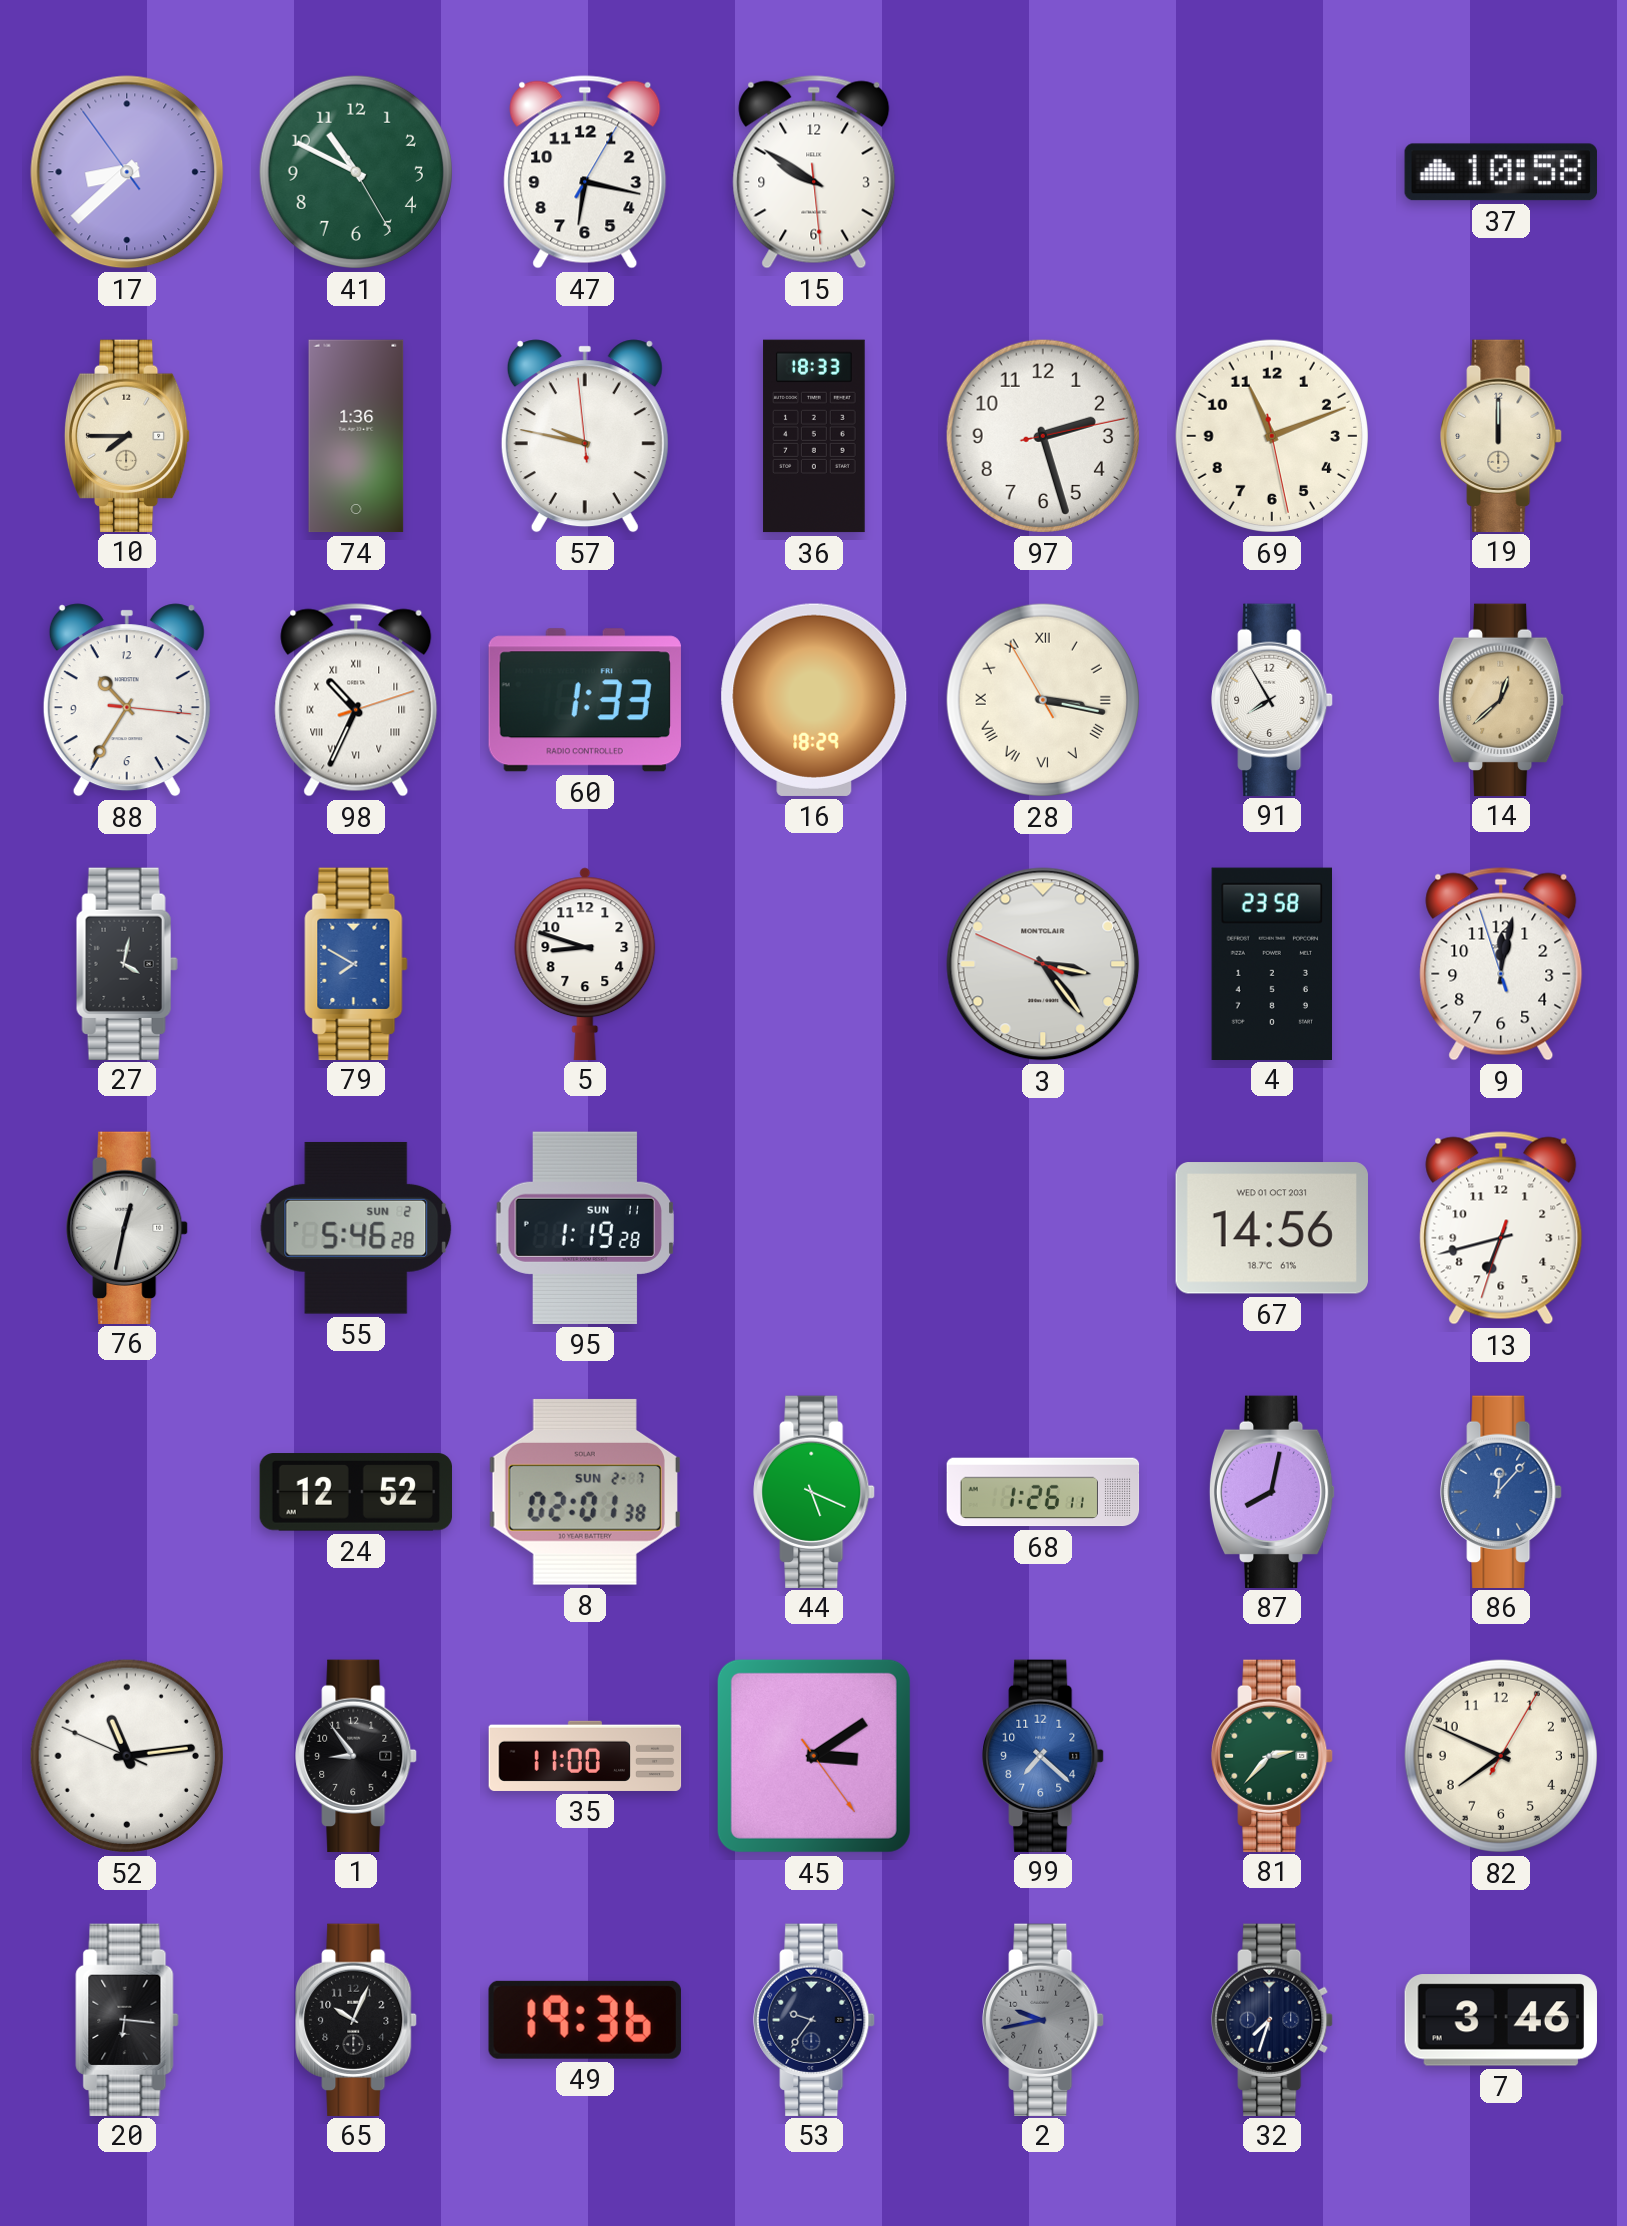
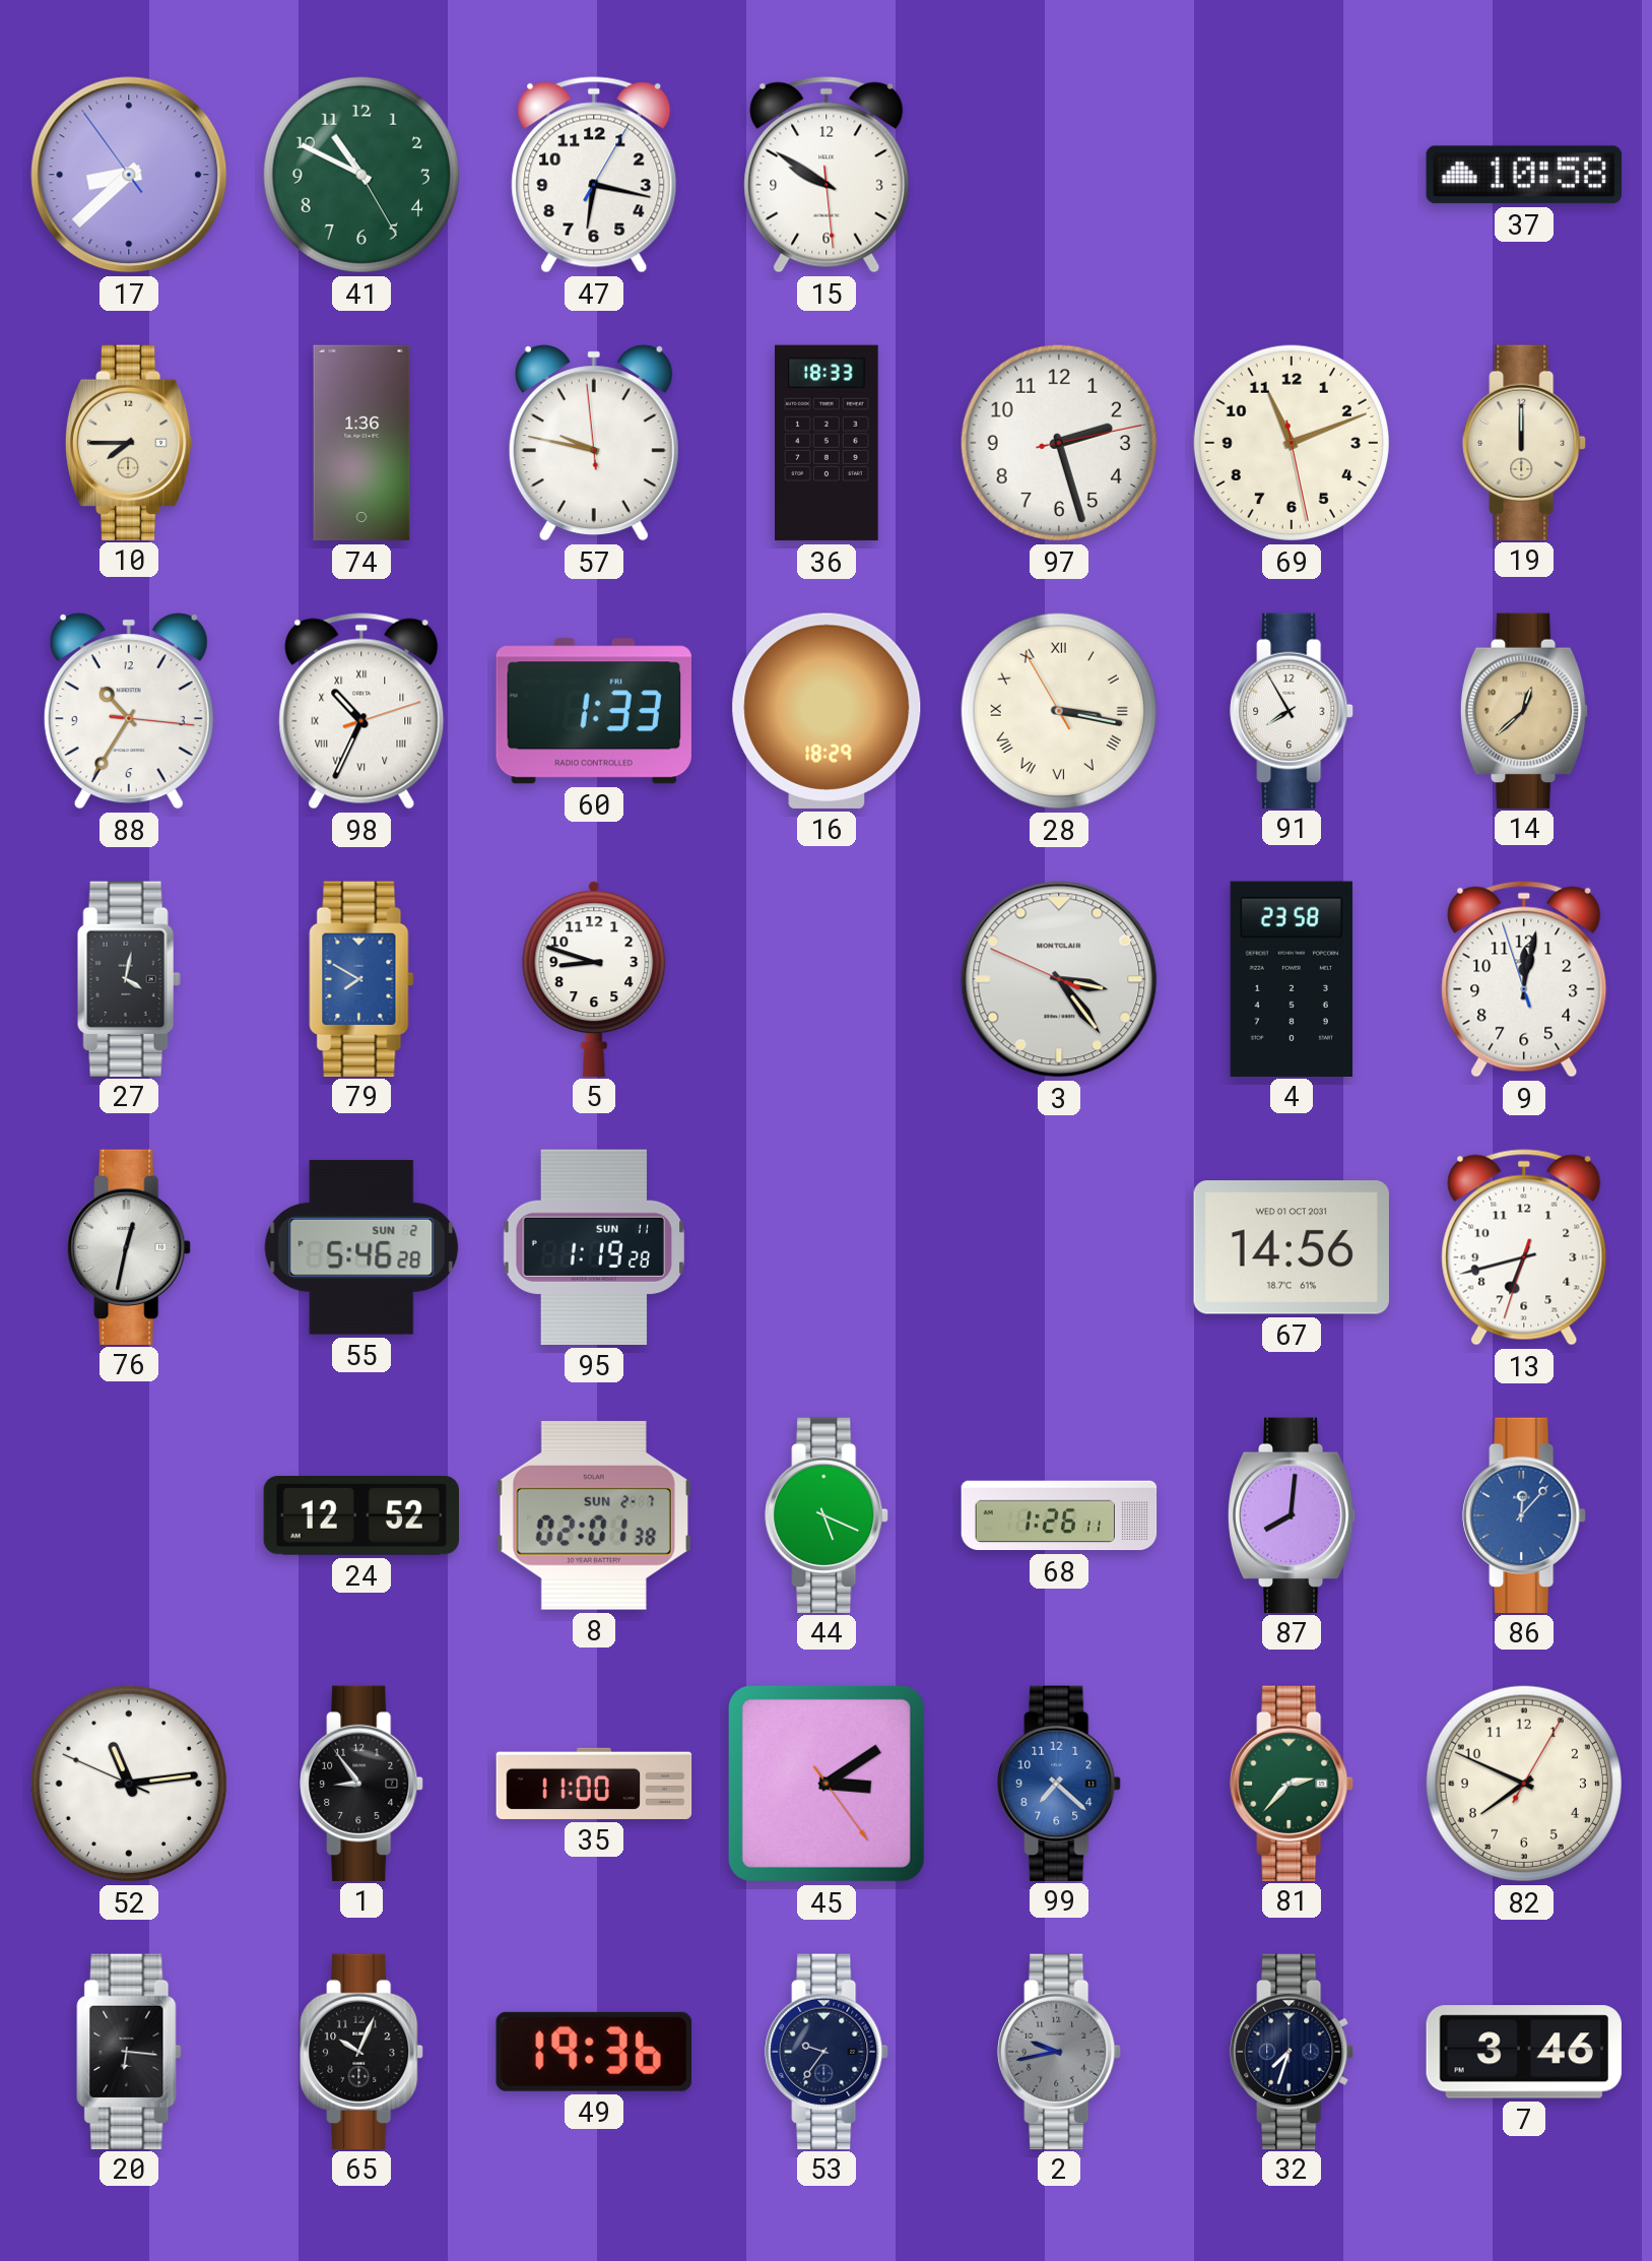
87: 8:02 -> 8:01
